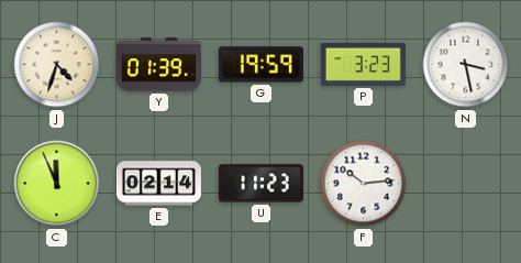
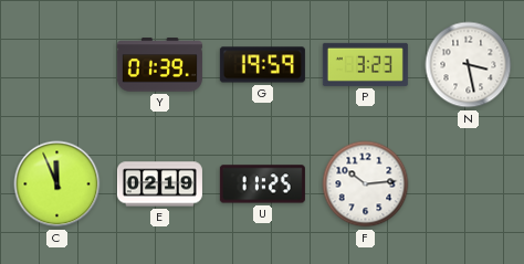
J: 4:33 -> none
E: 02:14 -> 02:19
U: 11:23 -> 11:25
